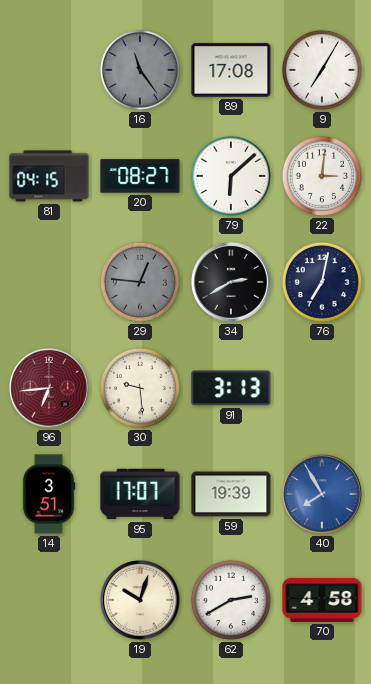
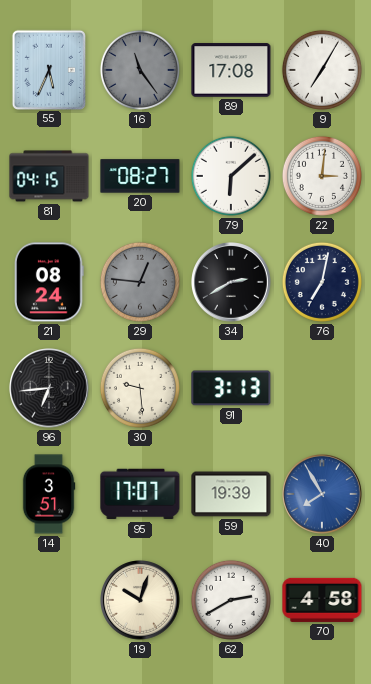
55: none -> 5:34
21: none -> 08:24
96 dial: burgundy -> black
